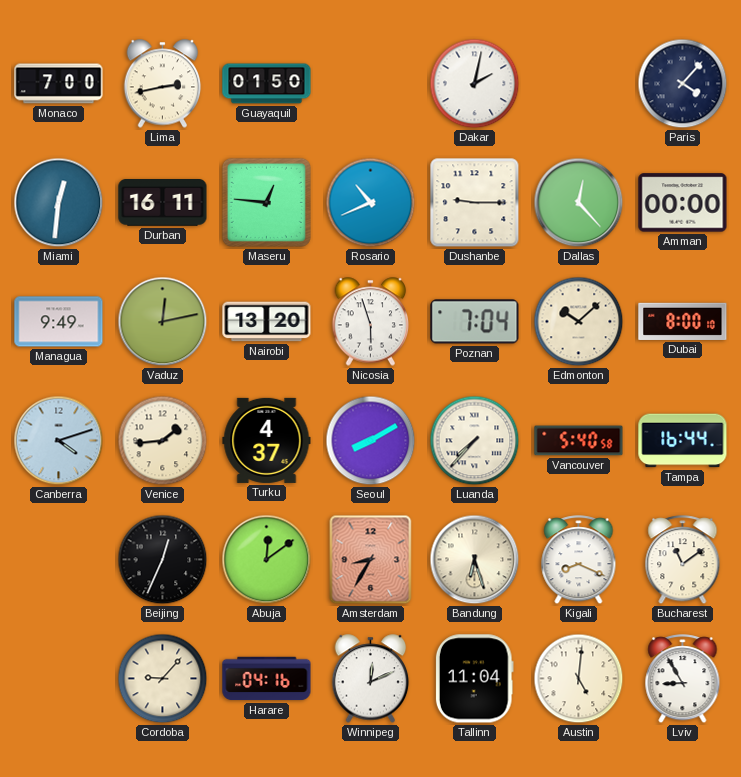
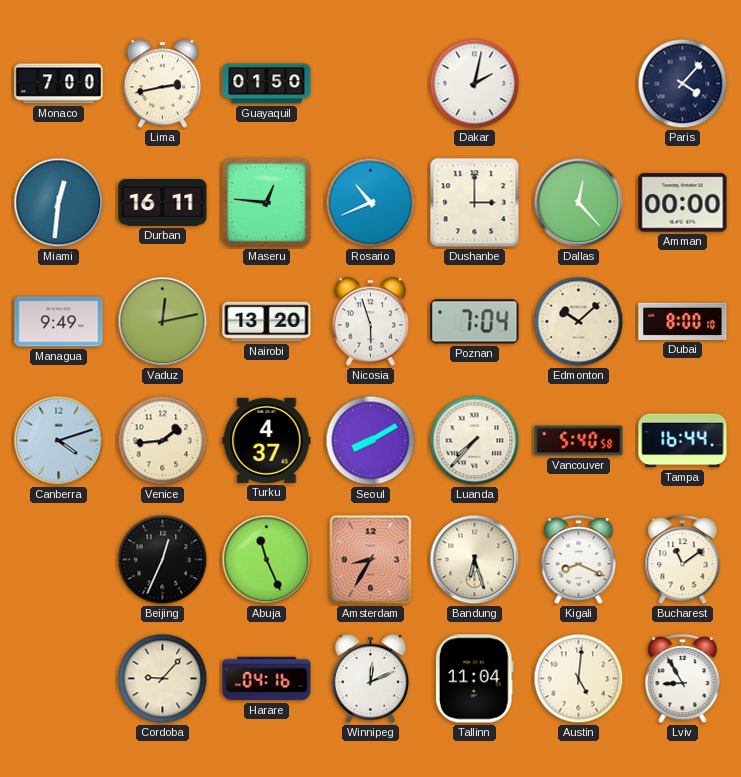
Dushanbe: 9:15 -> 3:00
Abuja: 12:09 -> 11:26
